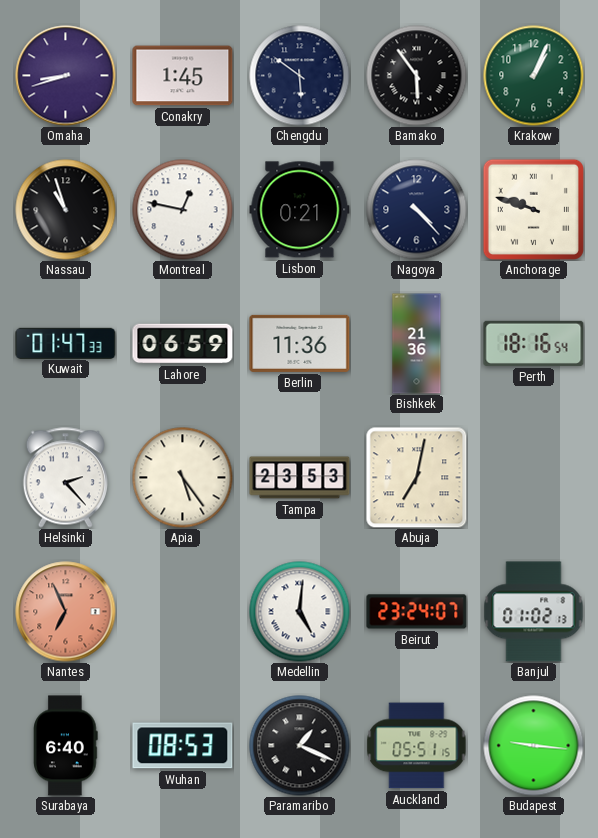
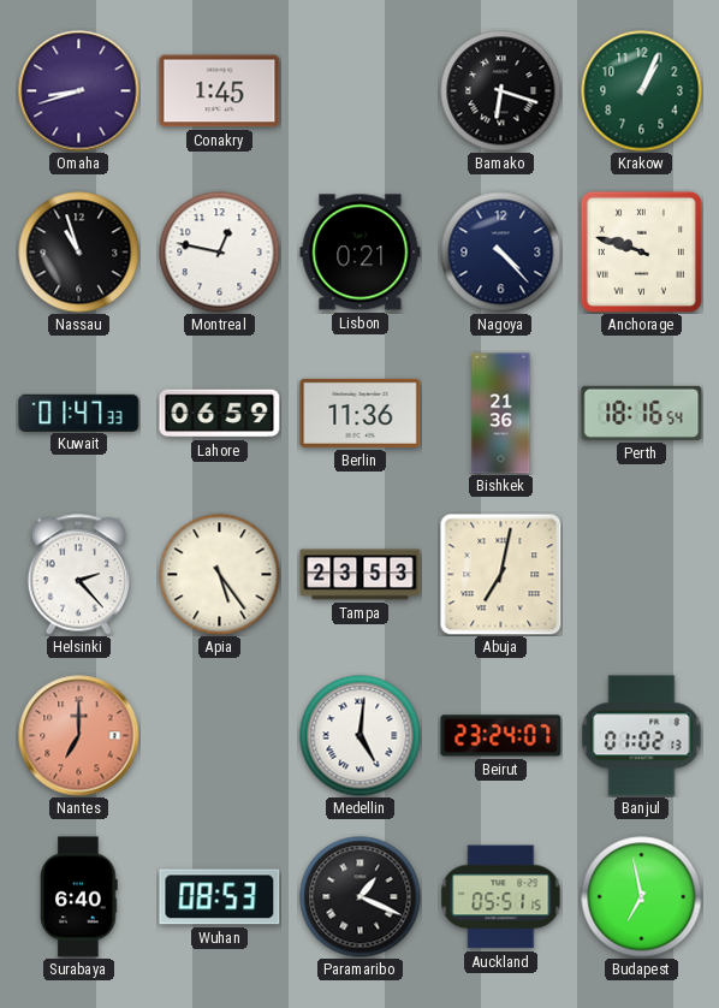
Chengdu: 5:51 -> none
Bamako: 5:54 -> 6:18
Nantes: 6:56 -> 7:00
Budapest: 9:16 -> 6:58
